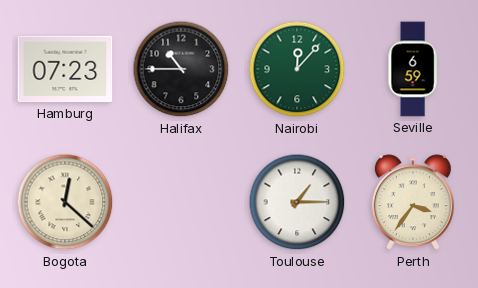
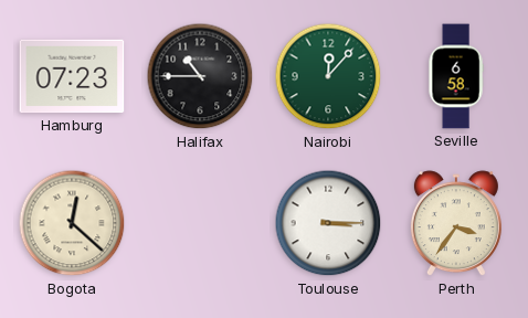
Seville: 6:59 -> 6:58
Toulouse: 1:15 -> 3:15
